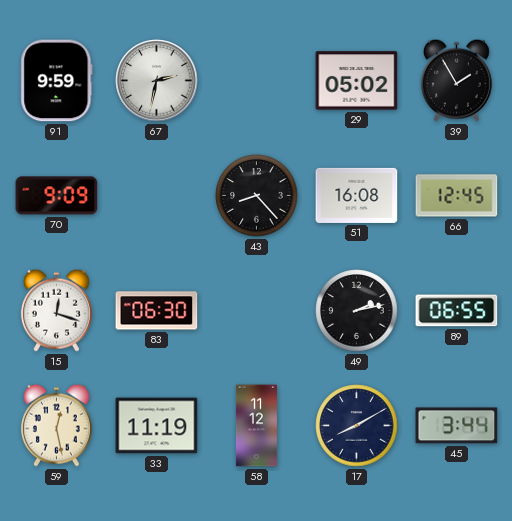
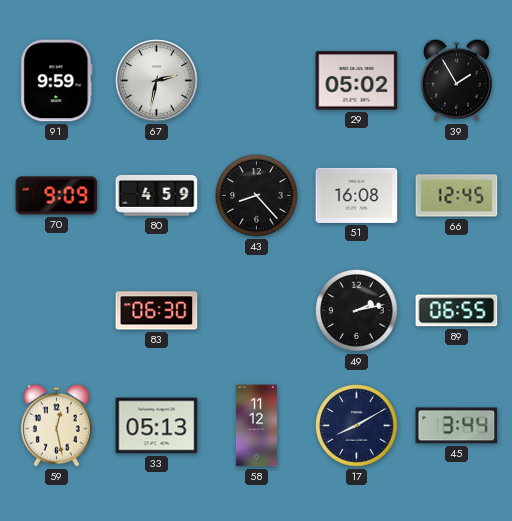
80: none -> 4:59
15: 12:18 -> none
33: 11:19 -> 05:13
